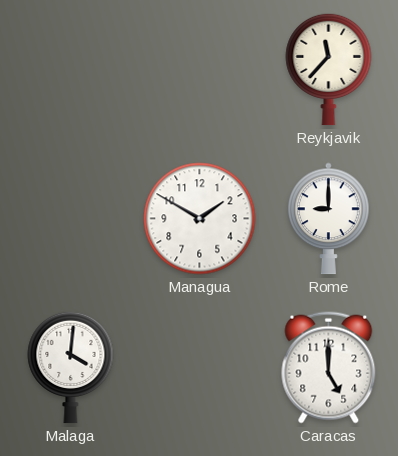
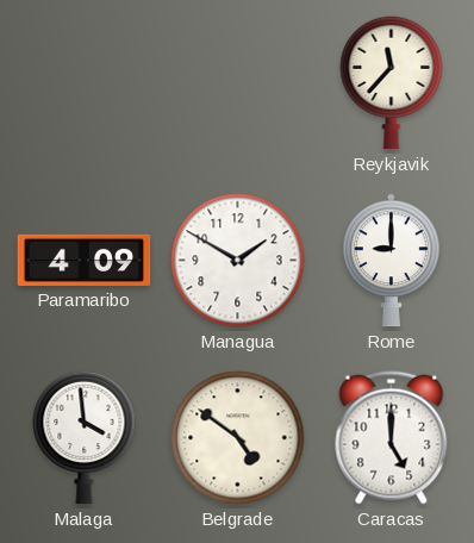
Paramaribo: none -> 4:09
Malaga: 4:01 -> 3:59
Belgrade: none -> 4:51
